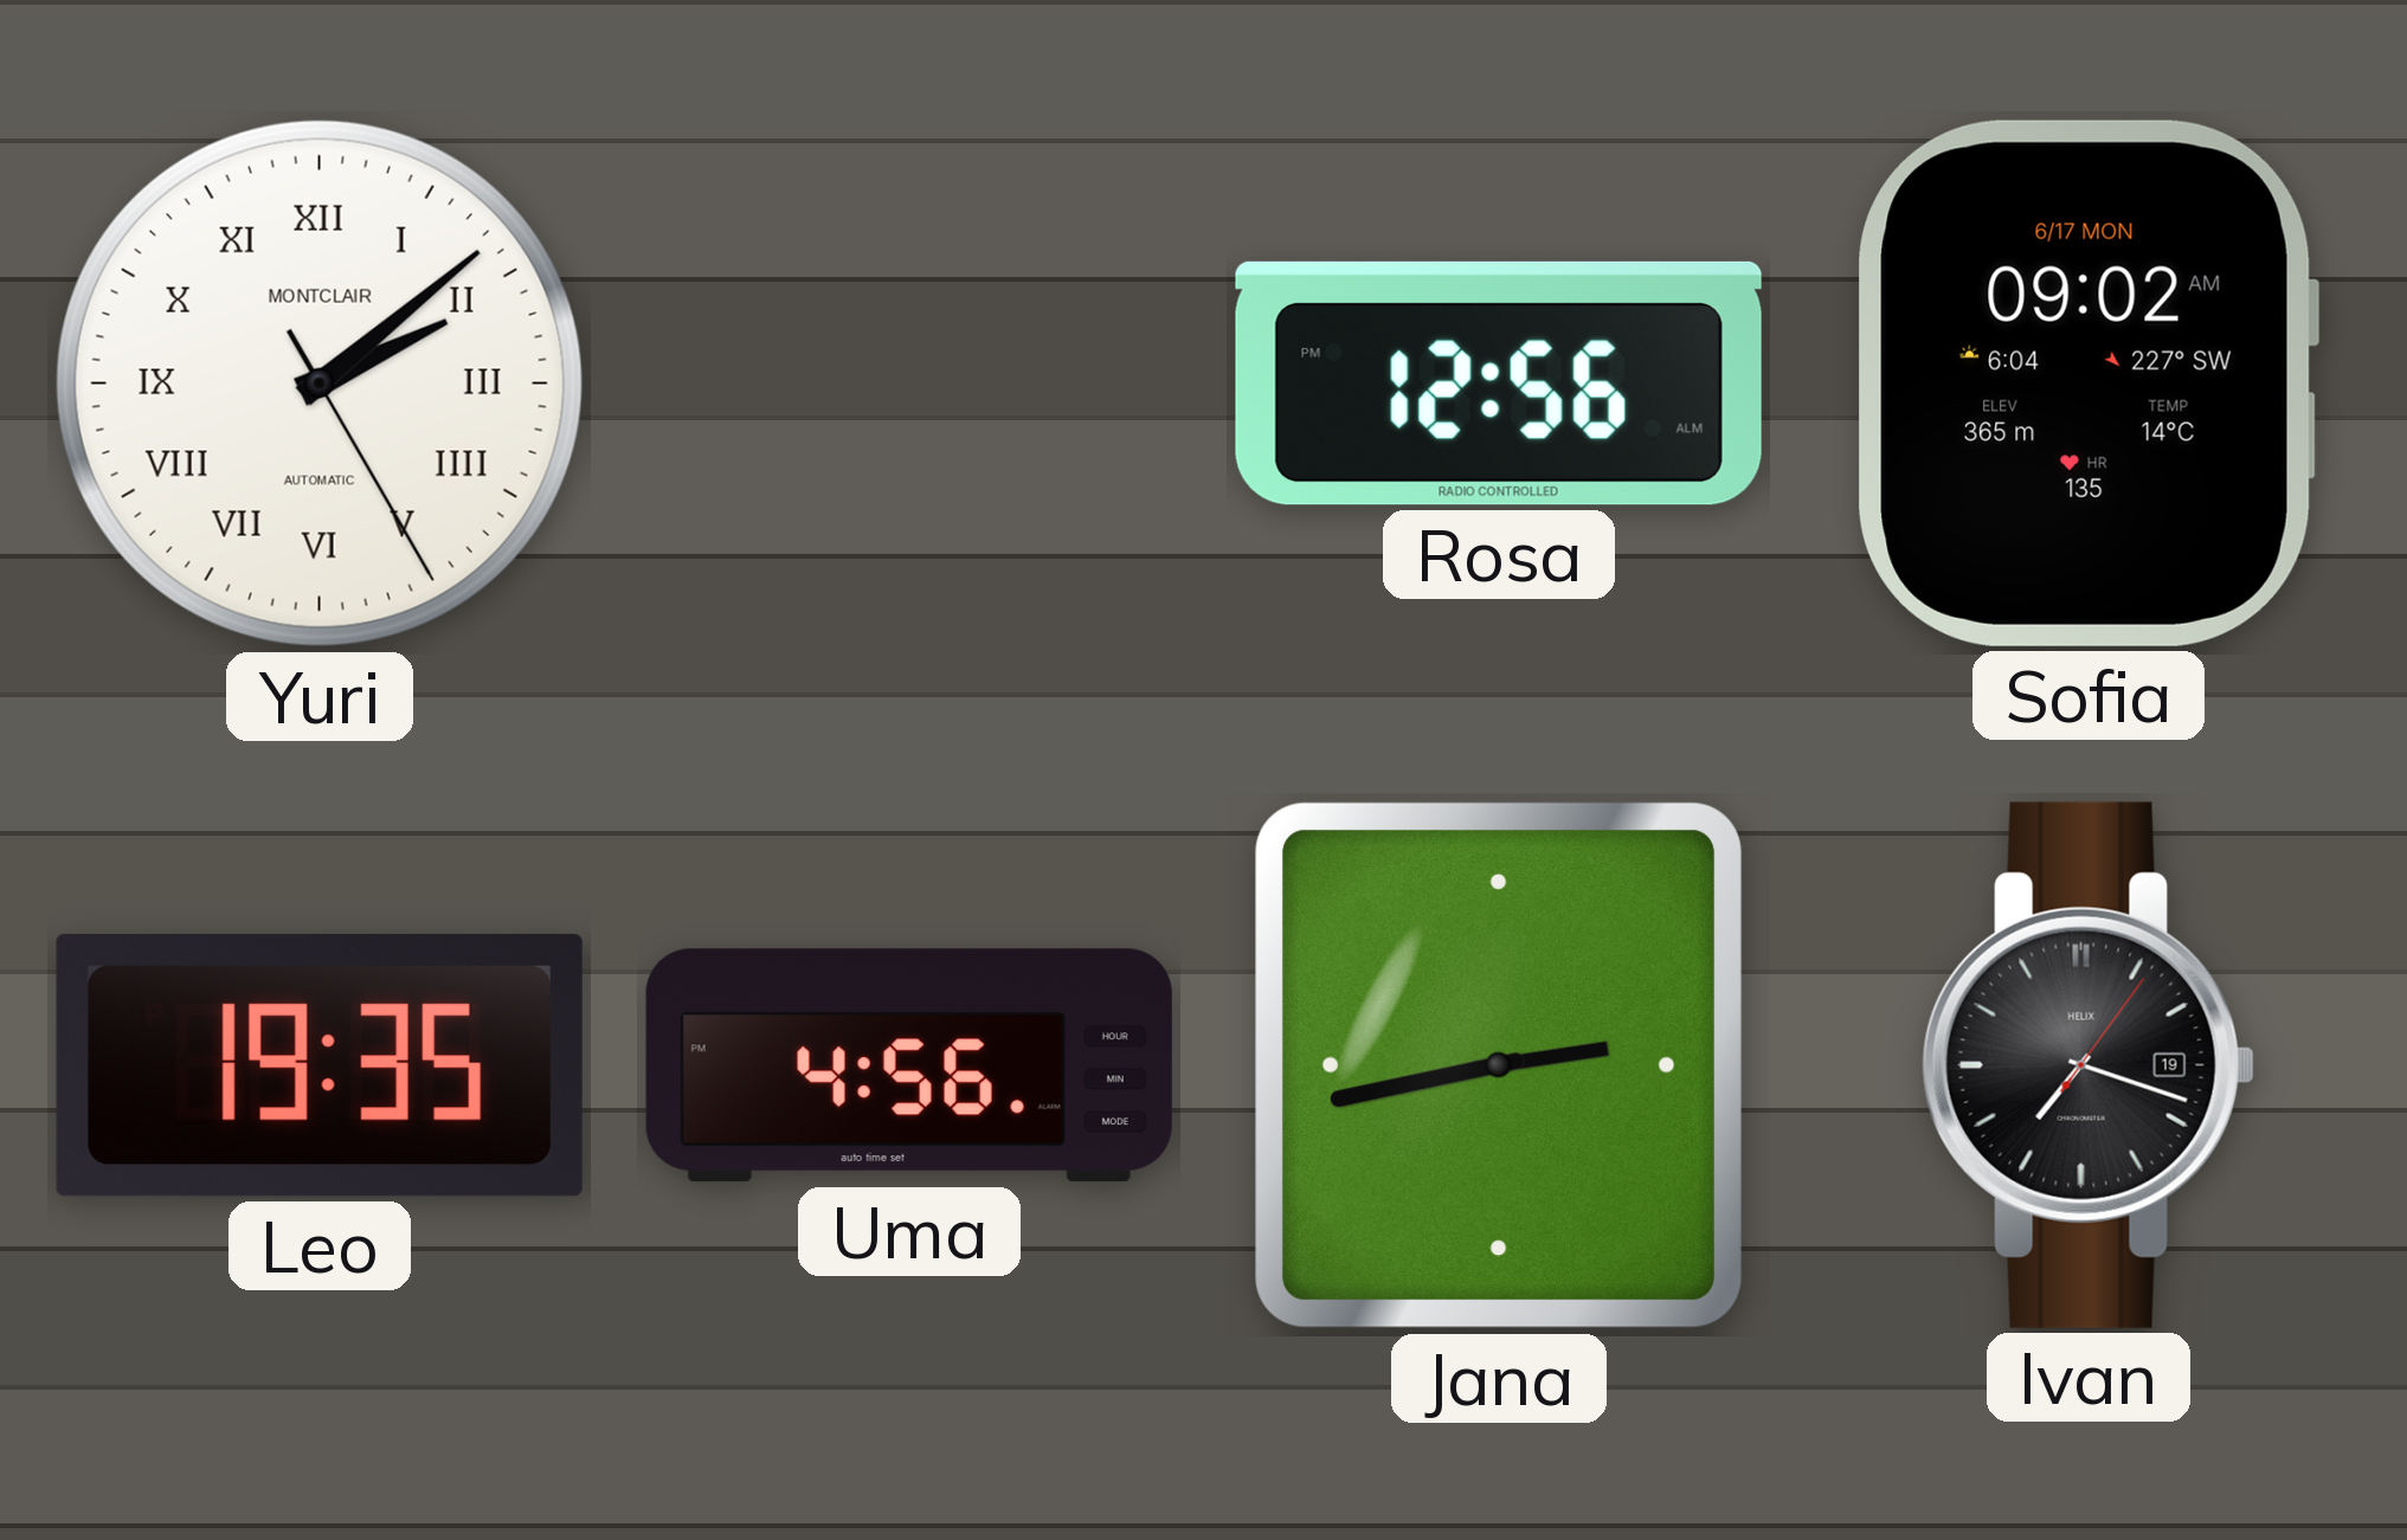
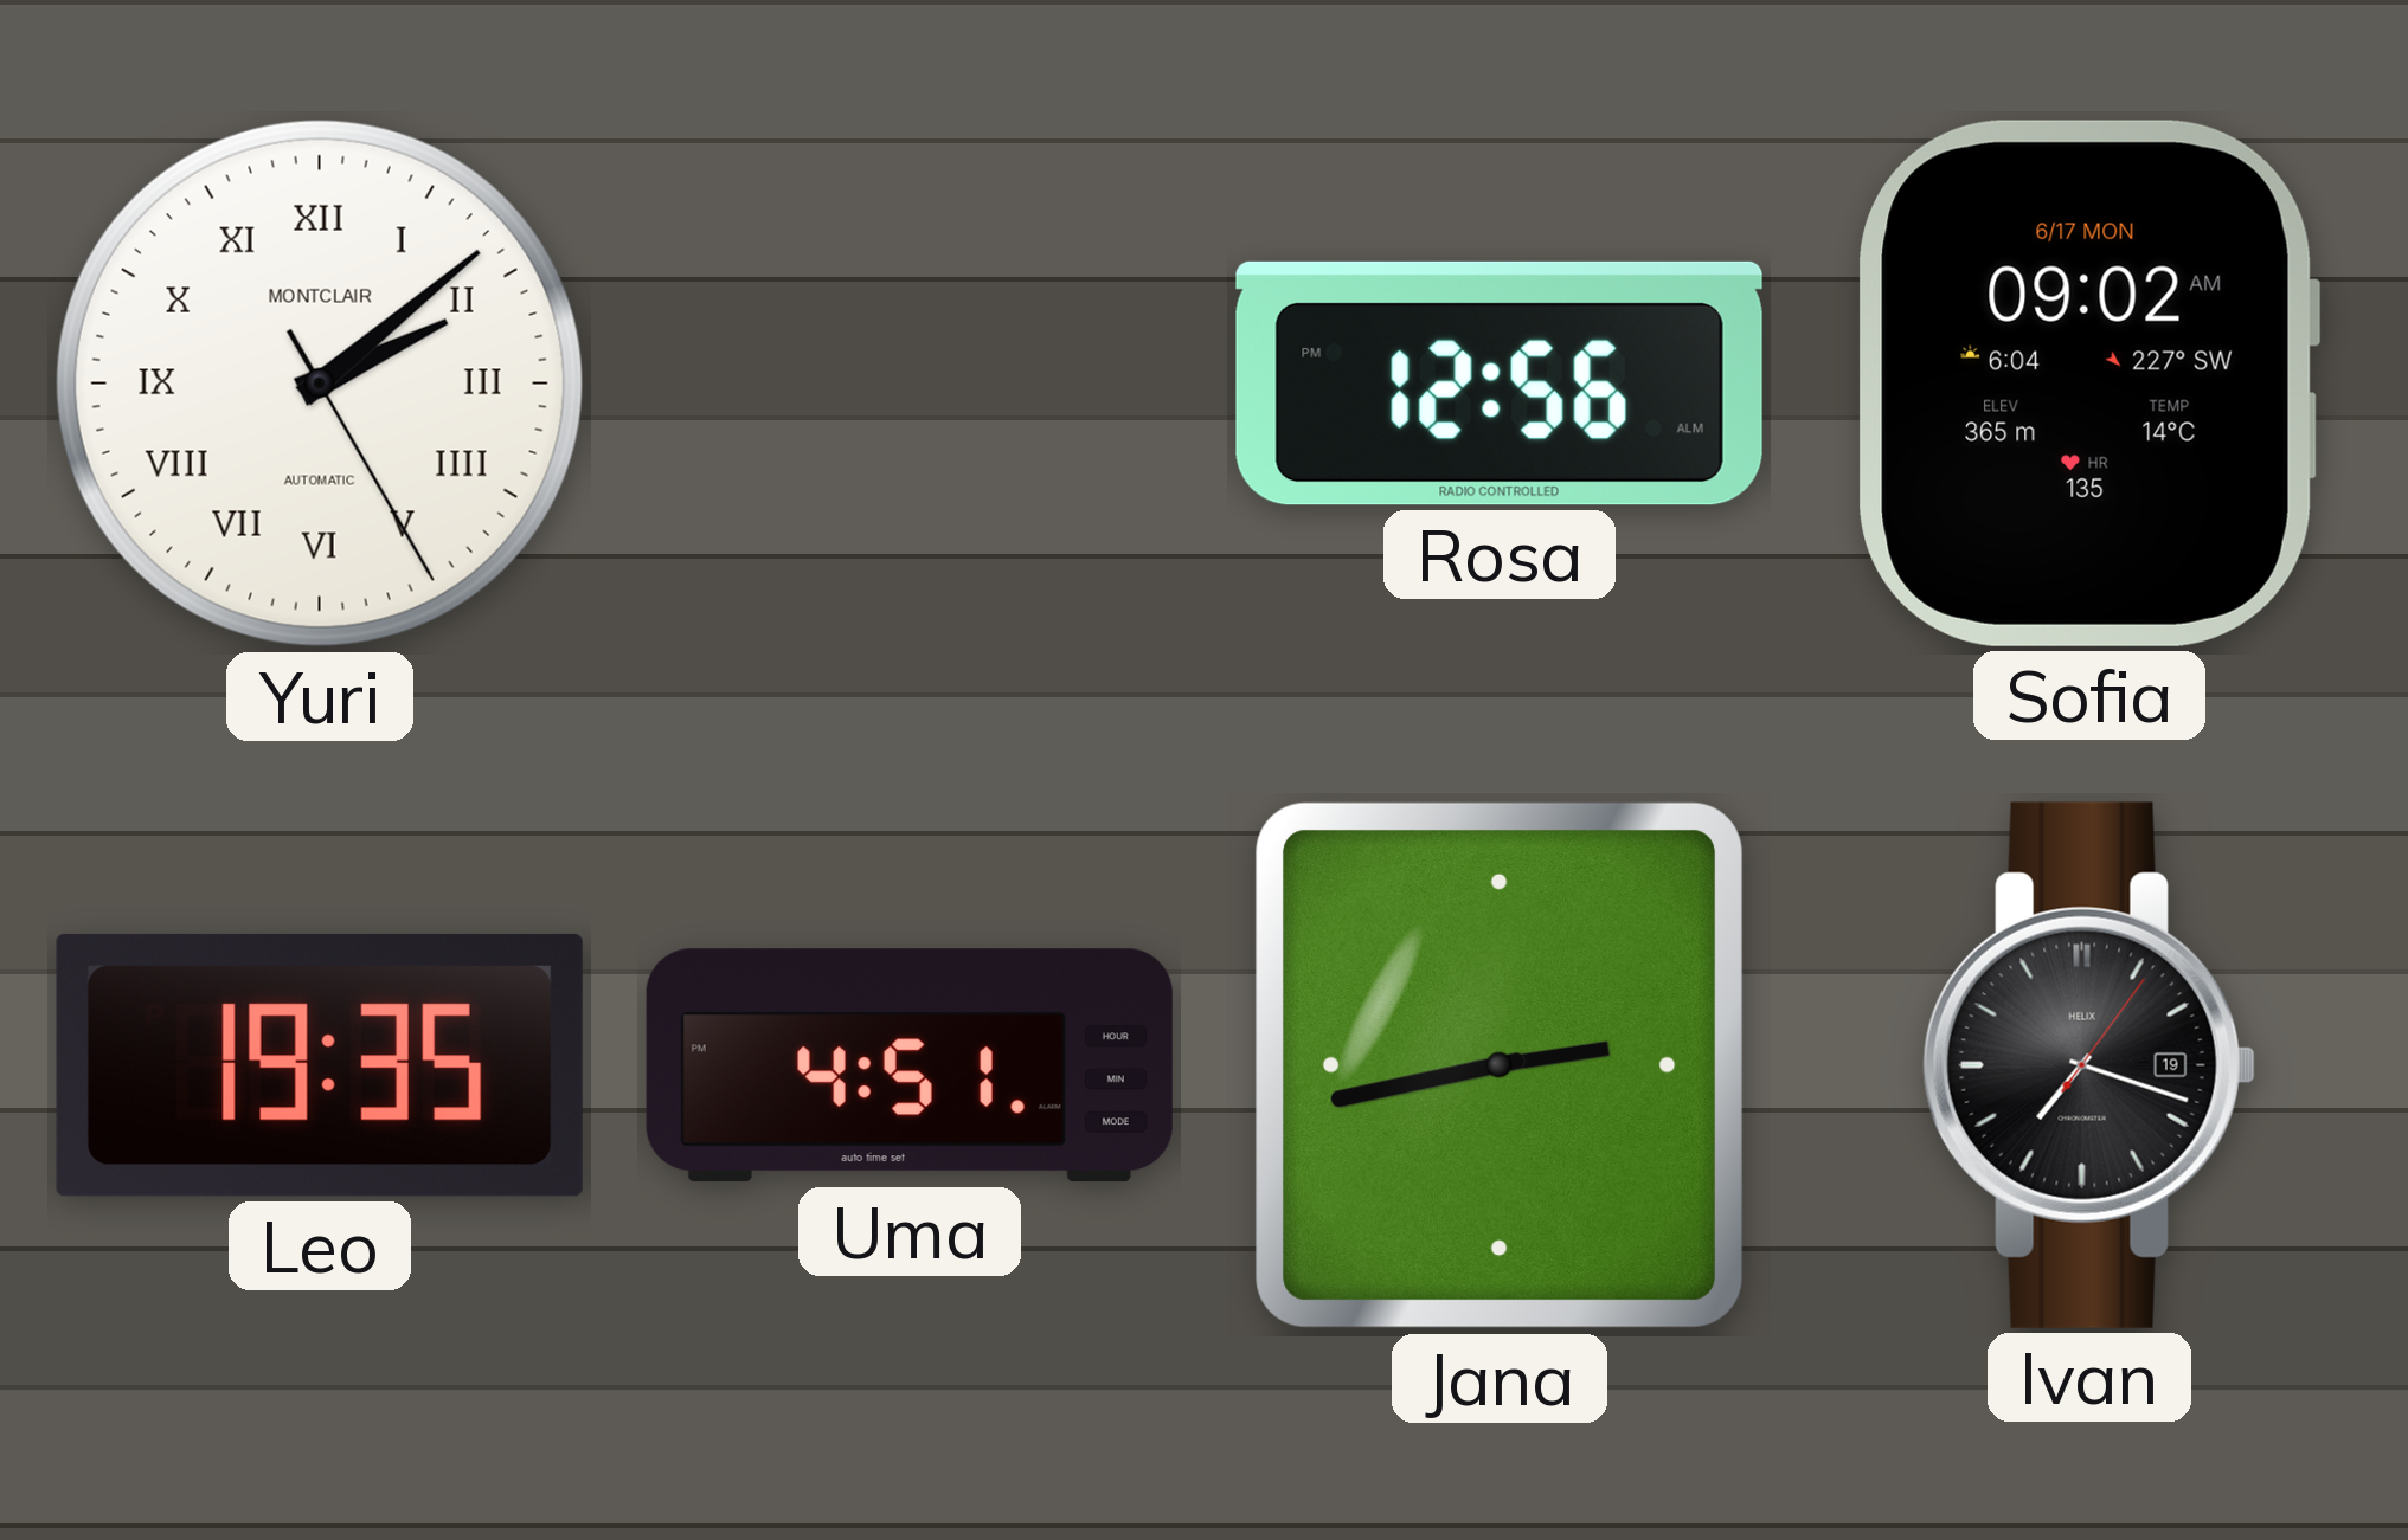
Uma: 4:56 -> 4:51
